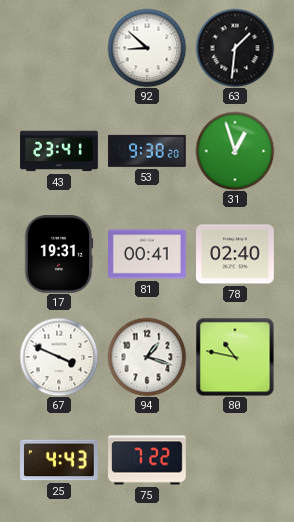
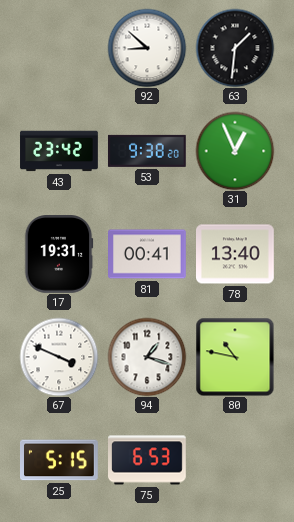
43: 23:41 -> 23:42
31: 12:57 -> 12:56
78: 02:40 -> 13:40
25: 4:43 -> 5:15
75: 7:22 -> 6:53
